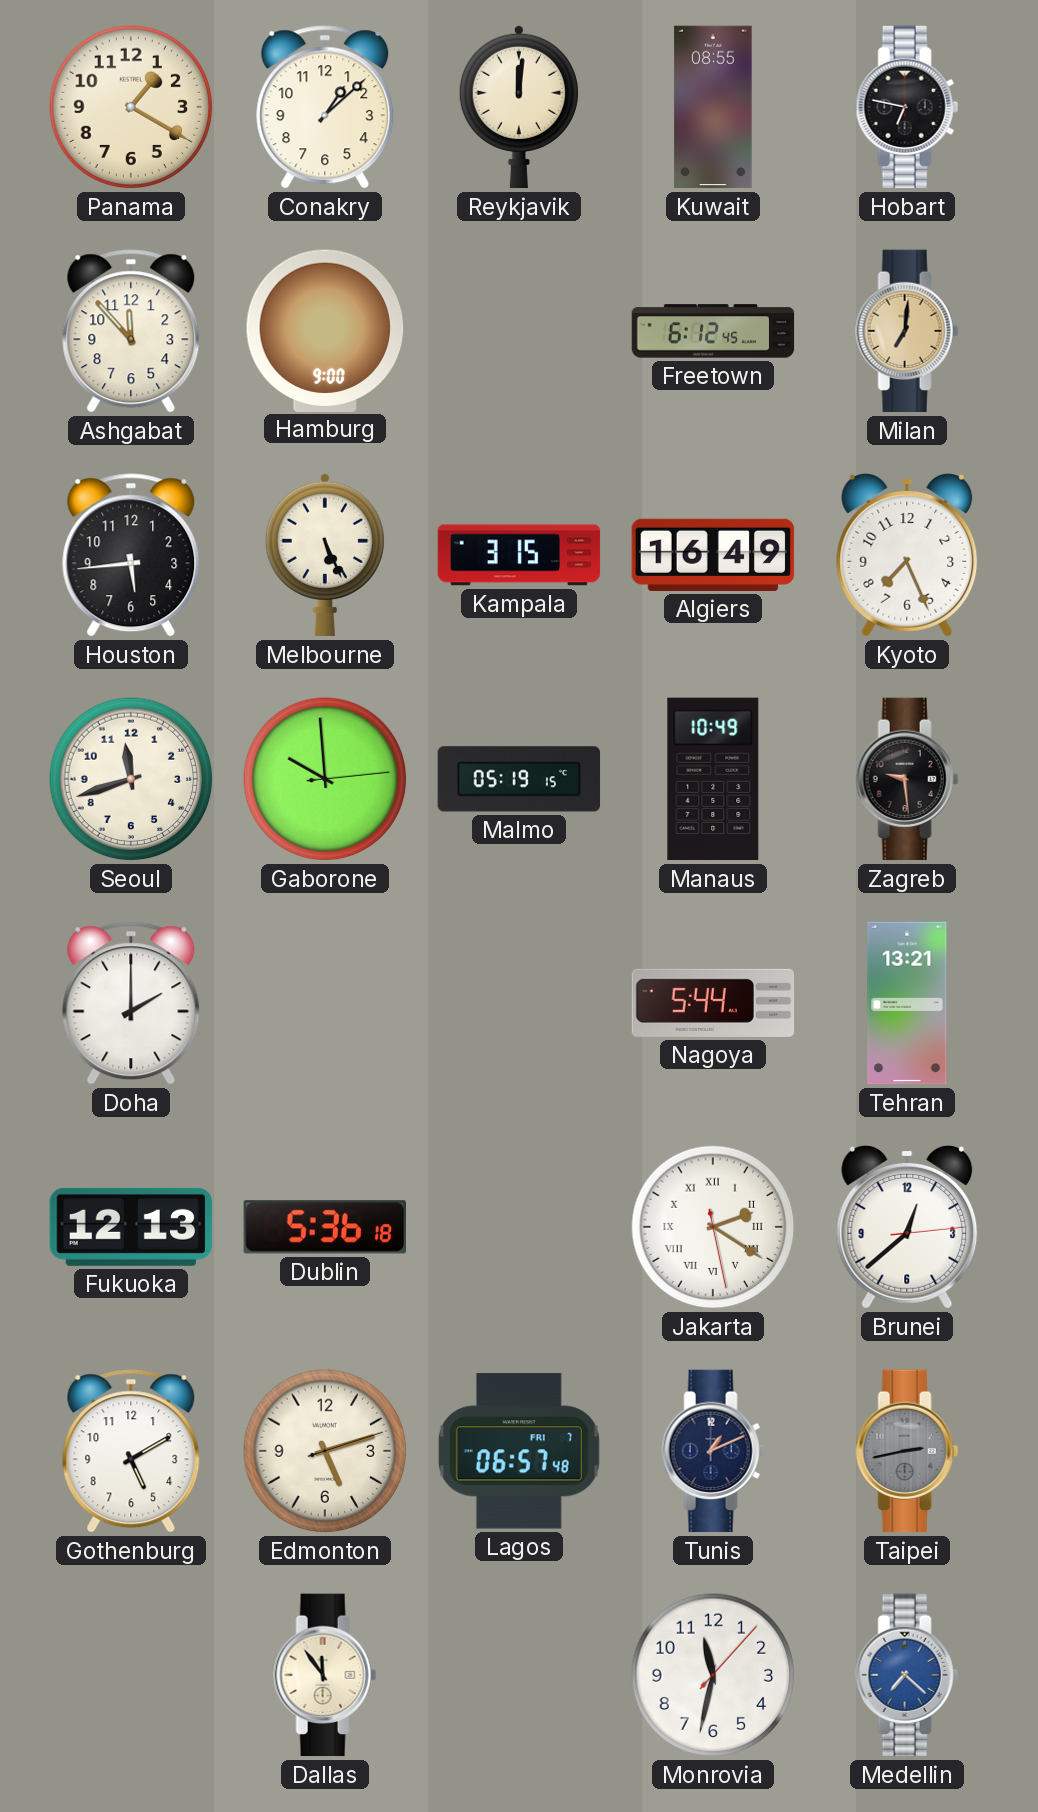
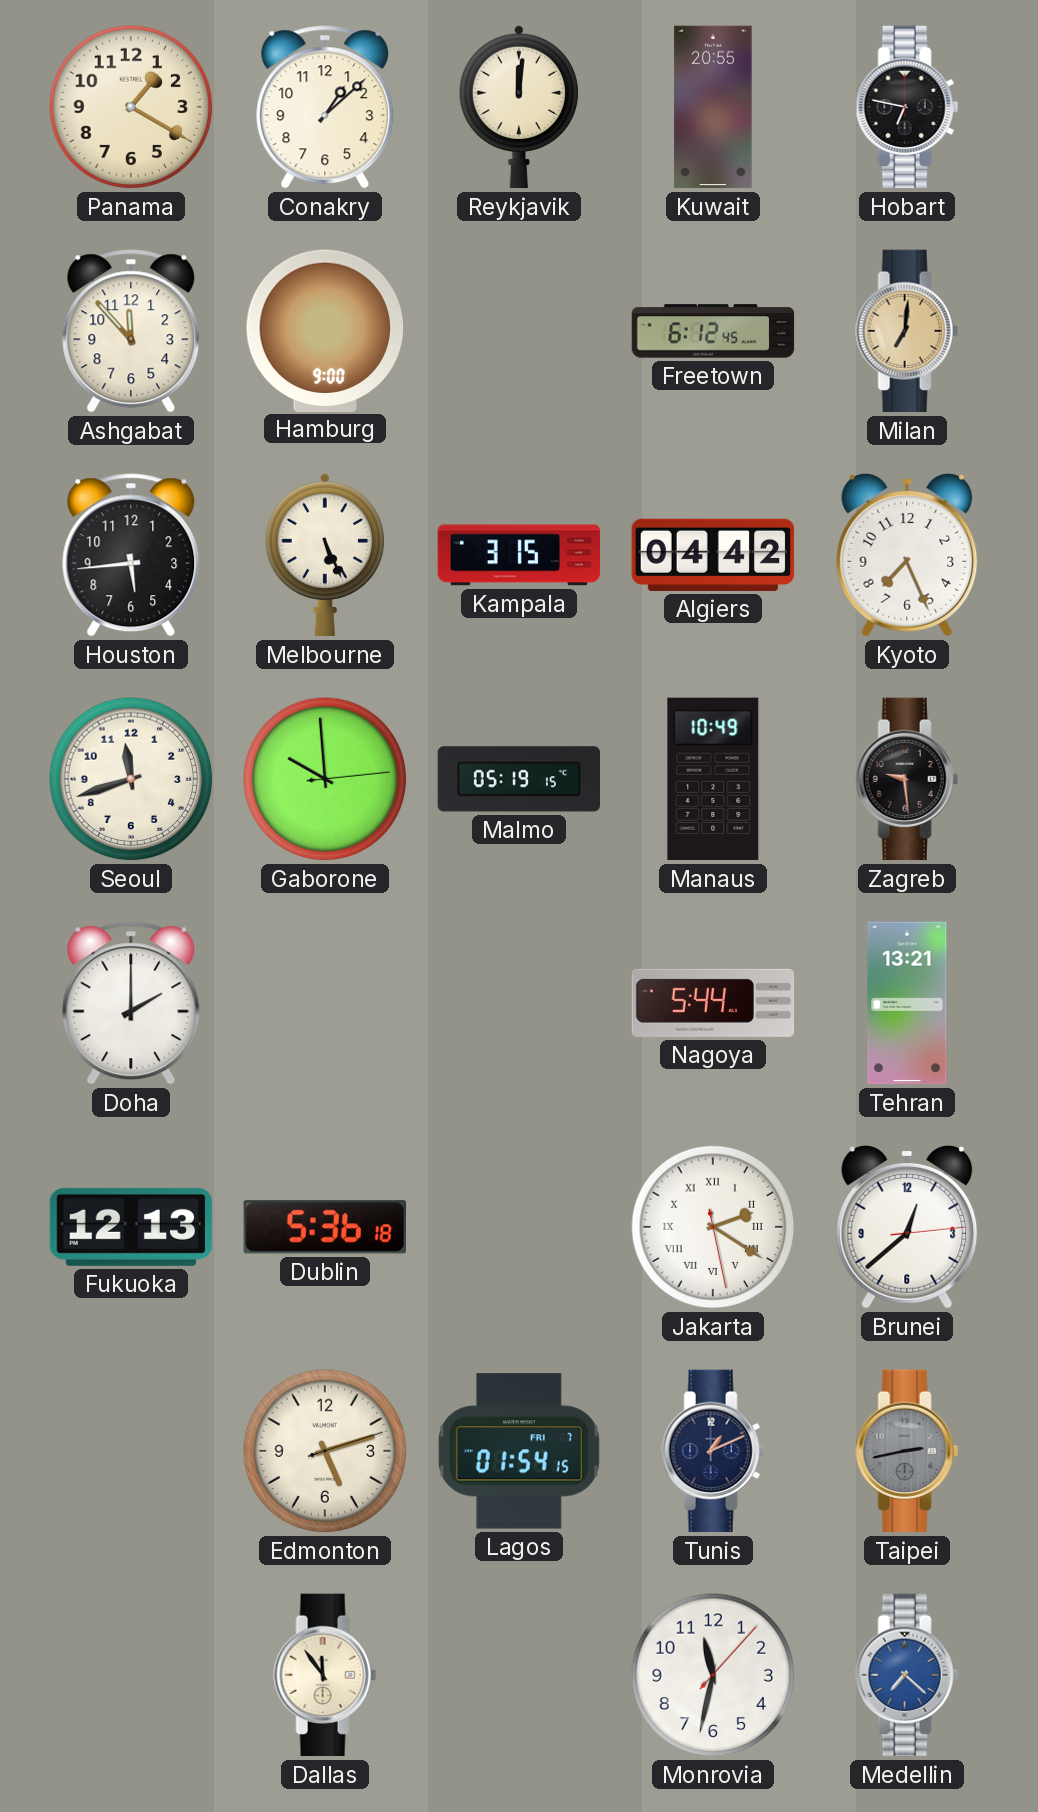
Kuwait: 08:55 -> 20:55
Algiers: 16:49 -> 04:42
Gothenburg: 5:10 -> none
Lagos: 06:57 -> 01:54
